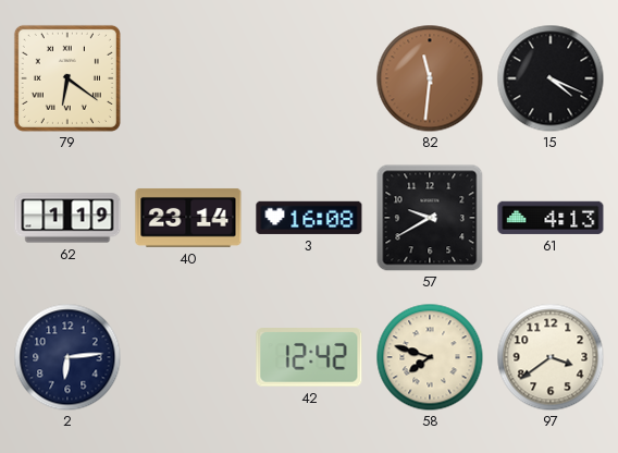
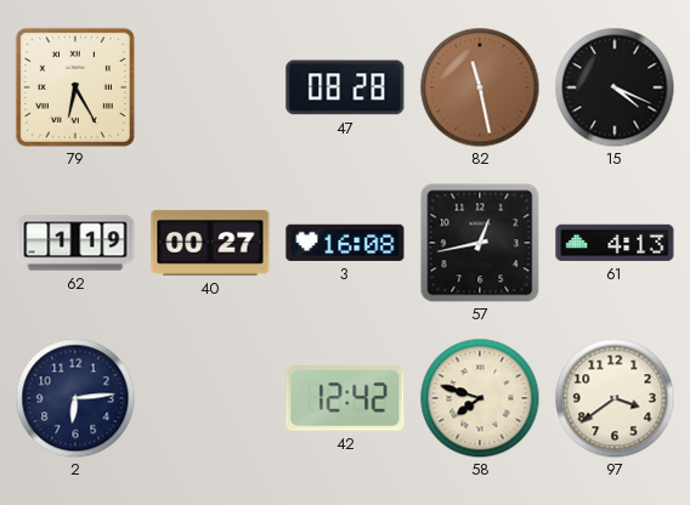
79: 6:21 -> 6:25
47: none -> 08:28
82: 11:31 -> 11:28
40: 23:14 -> 00:27
57: 9:40 -> 12:43
